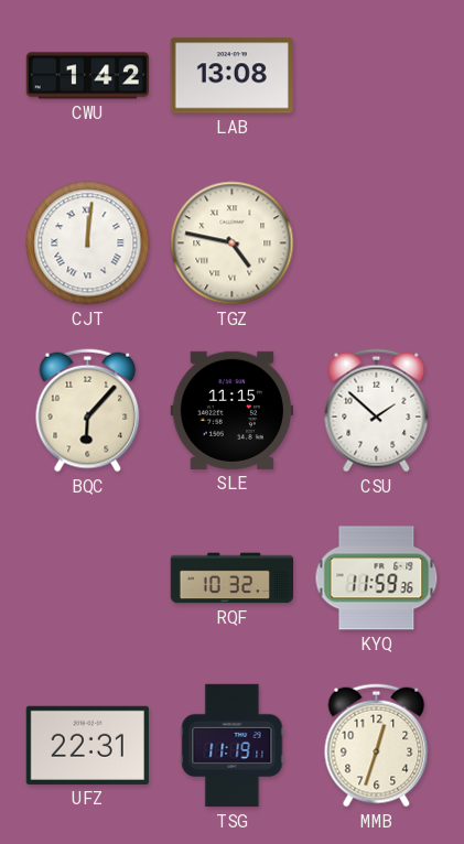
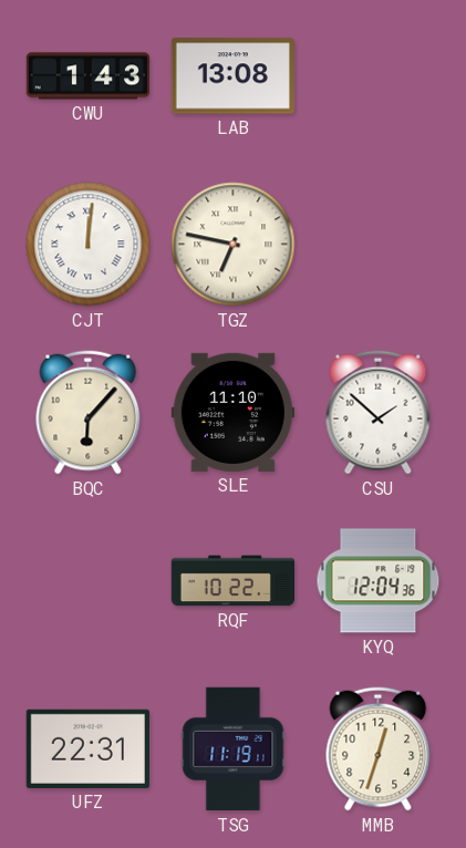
CWU: 1:42 -> 1:43
TGZ: 4:47 -> 6:47
SLE: 11:15 -> 11:10
RQF: 10:32 -> 10:22
KYQ: 11:59 -> 12:04
